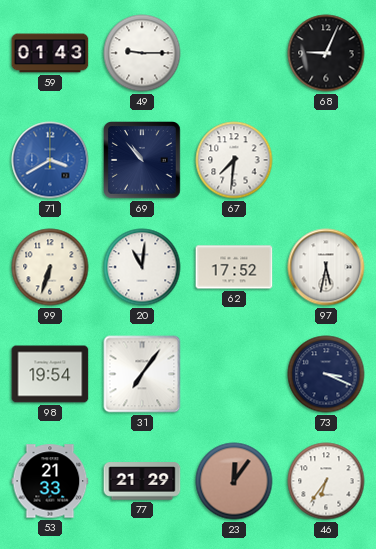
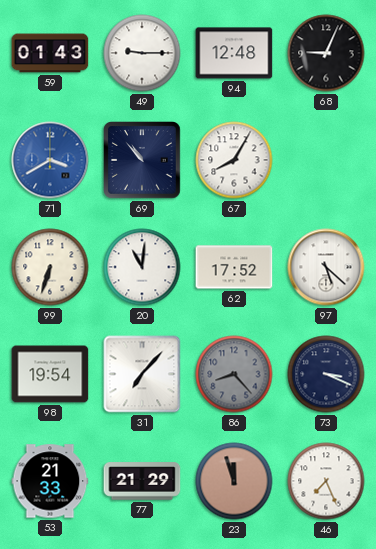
94: none -> 12:48
67: 7:31 -> 8:05
97: 5:32 -> 5:22
31: 7:06 -> 7:07
86: none -> 8:23
23: 12:06 -> 11:57
46: 6:36 -> 7:26
